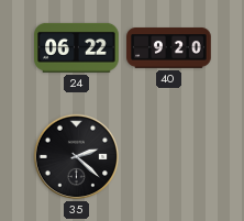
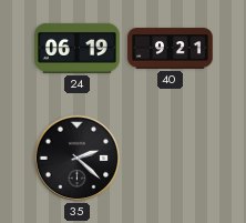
24: 06:22 -> 06:19
40: 9:20 -> 9:21
